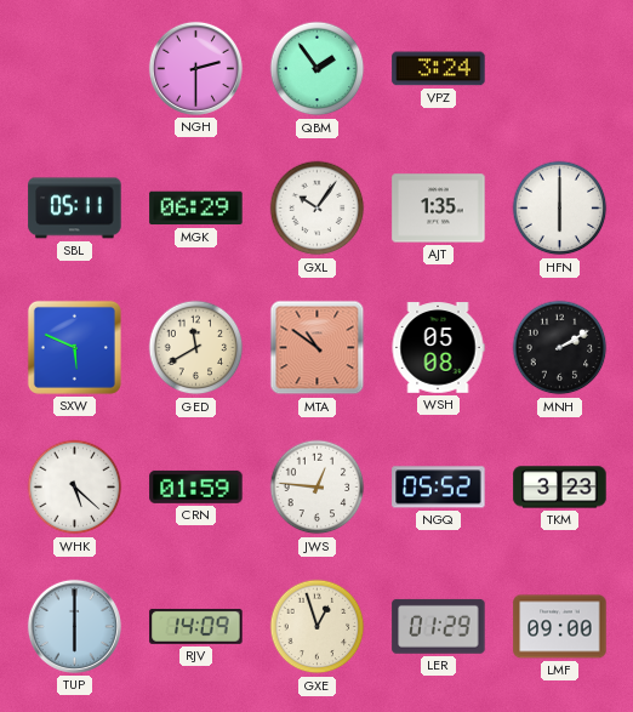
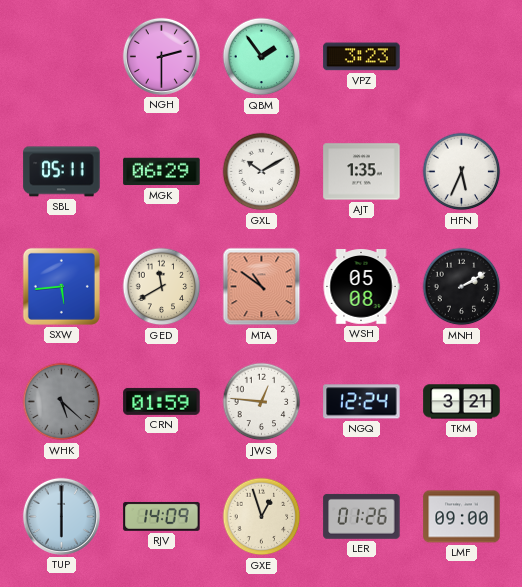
VPZ: 3:24 -> 3:23
GXL: 10:06 -> 10:10
HFN: 6:00 -> 5:34
SXW: 5:49 -> 5:44
WHK dial: white -> grey
NGQ: 05:52 -> 12:24
TKM: 3:23 -> 3:21
LER: 01:29 -> 01:26
